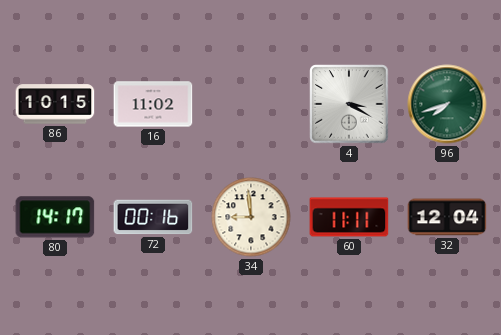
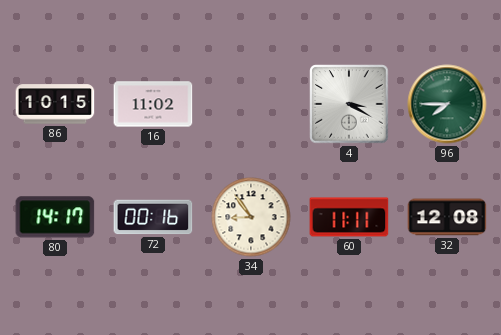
96: 7:42 -> 7:45
34: 8:59 -> 8:54
32: 12:04 -> 12:08
